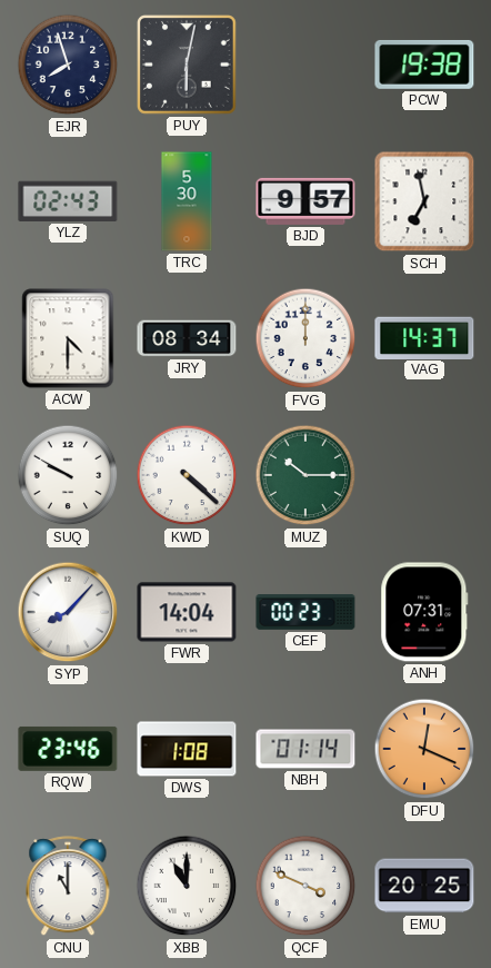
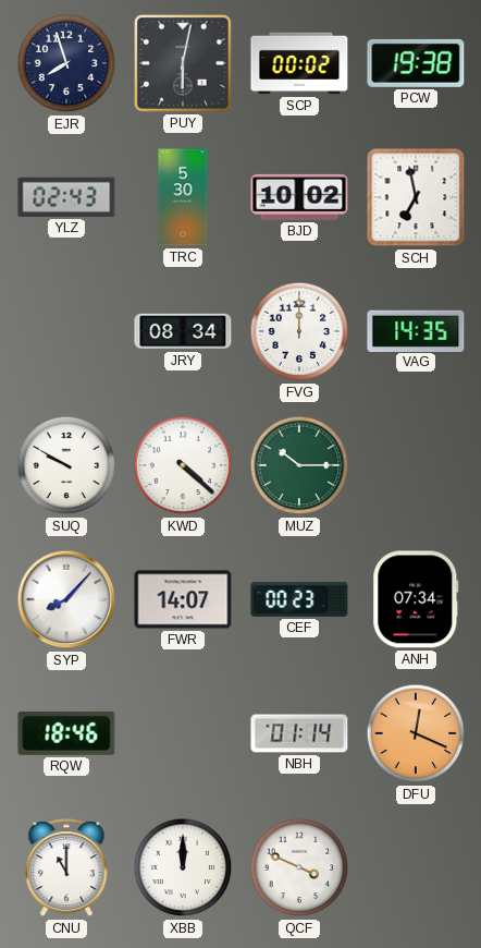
SCP: none -> 00:02
BJD: 9:57 -> 10:02
ACW: 4:30 -> none
VAG: 14:37 -> 14:35
FWR: 14:04 -> 14:07
ANH: 07:31 -> 07:34
RQW: 23:46 -> 18:46
DWS: 1:08 -> none
XBB: 11:00 -> 12:00
EMU: 20:25 -> none
